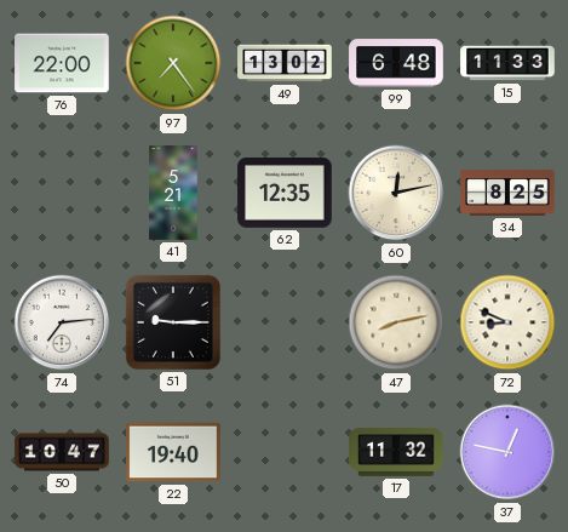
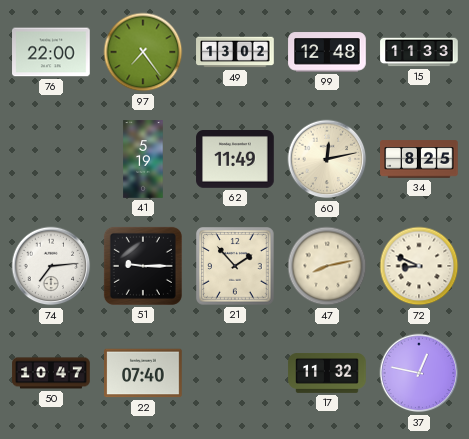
99: 6:48 -> 12:48
41: 5:21 -> 5:19
62: 12:35 -> 11:49
21: none -> 1:53
22: 19:40 -> 07:40
